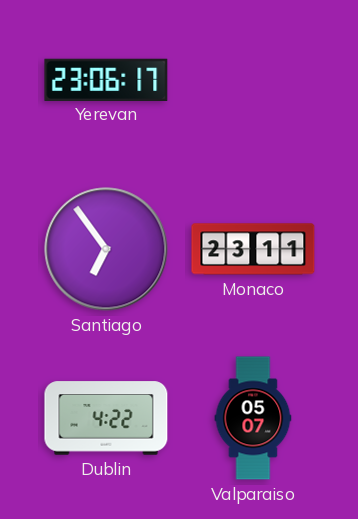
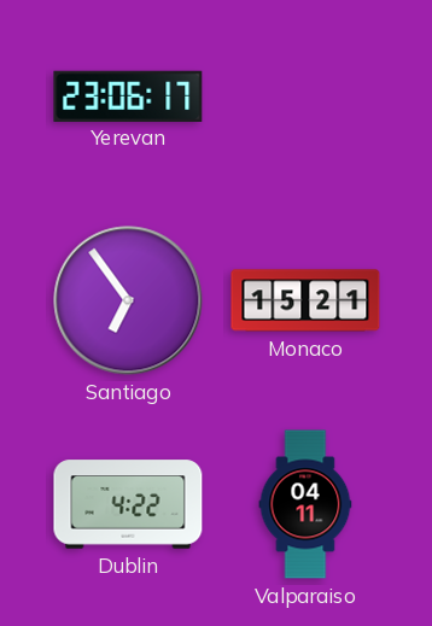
Monaco: 23:11 -> 15:21
Valparaiso: 05:07 -> 04:11
